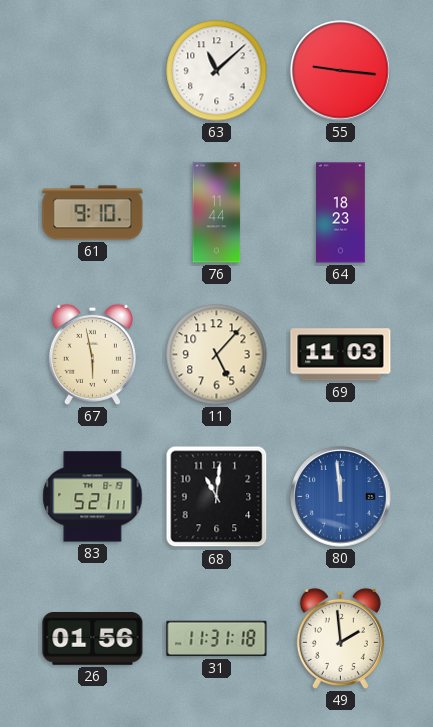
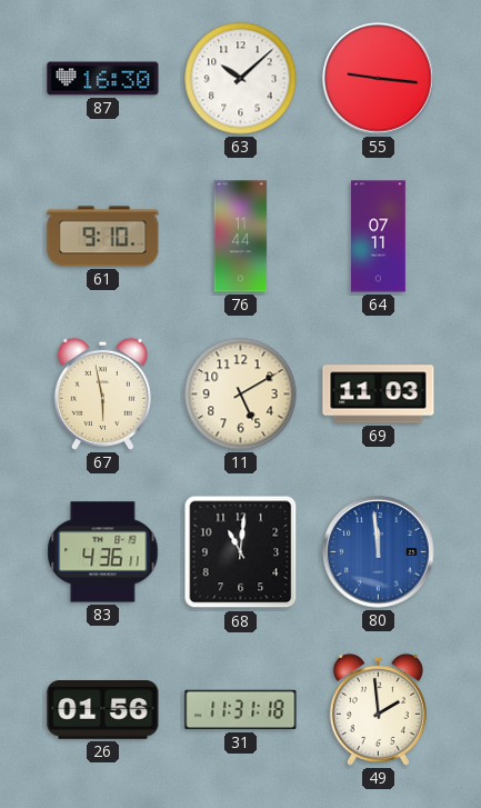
87: none -> 16:30
63: 11:08 -> 10:08
64: 18:23 -> 07:11
11: 5:07 -> 5:10
83: 5:21 -> 4:36
